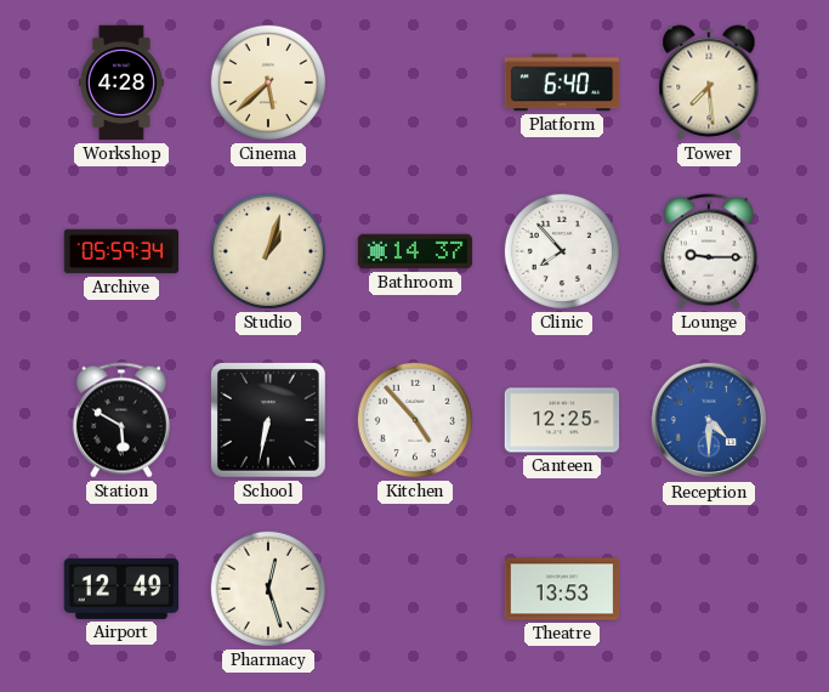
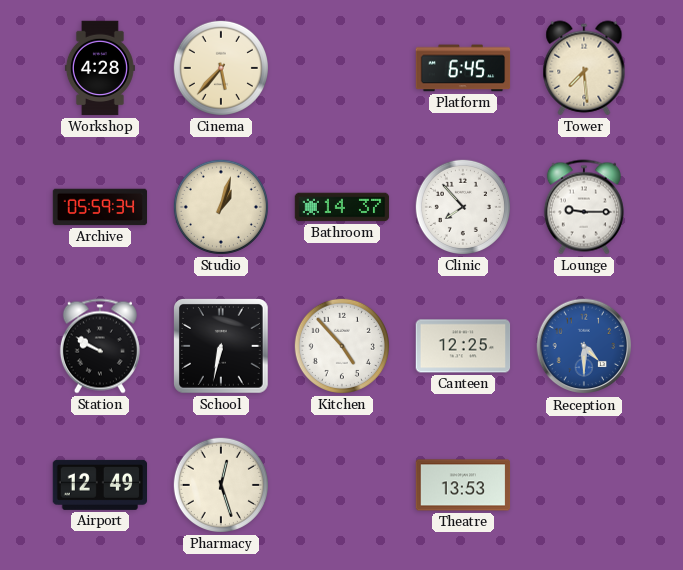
Cinema: 5:38 -> 5:37
Platform: 6:40 -> 6:45
Station: 5:50 -> 9:50
